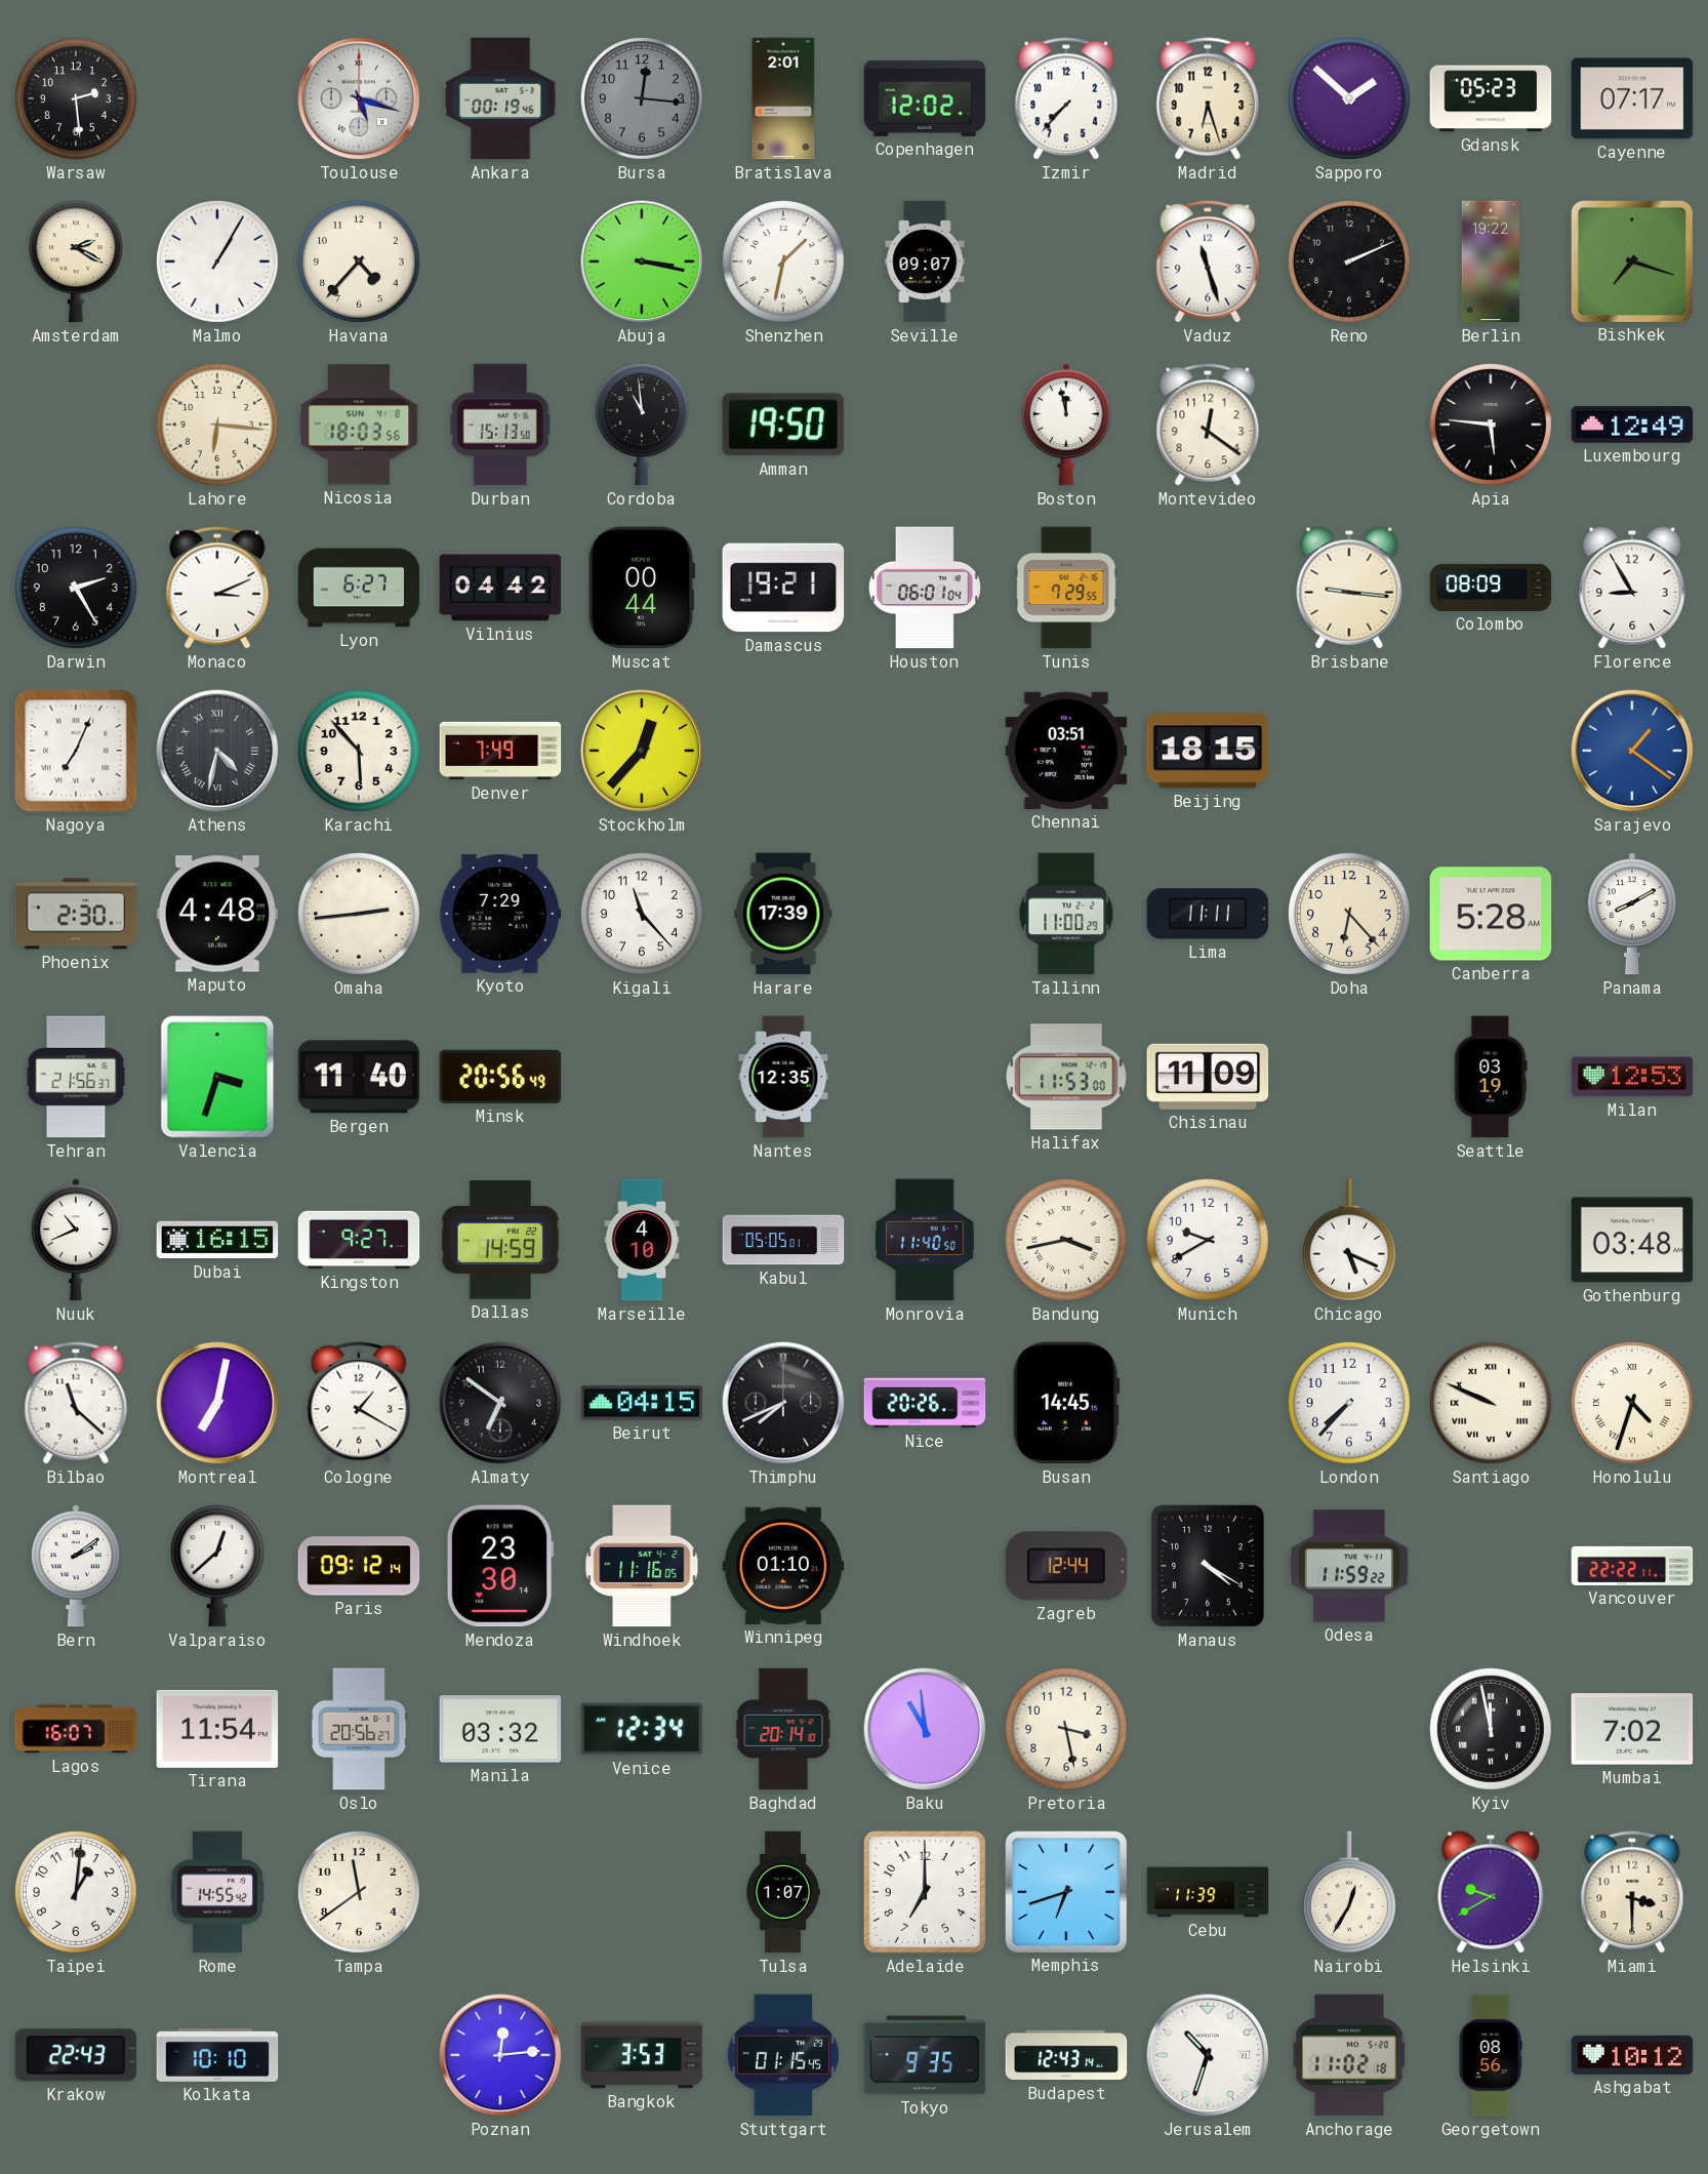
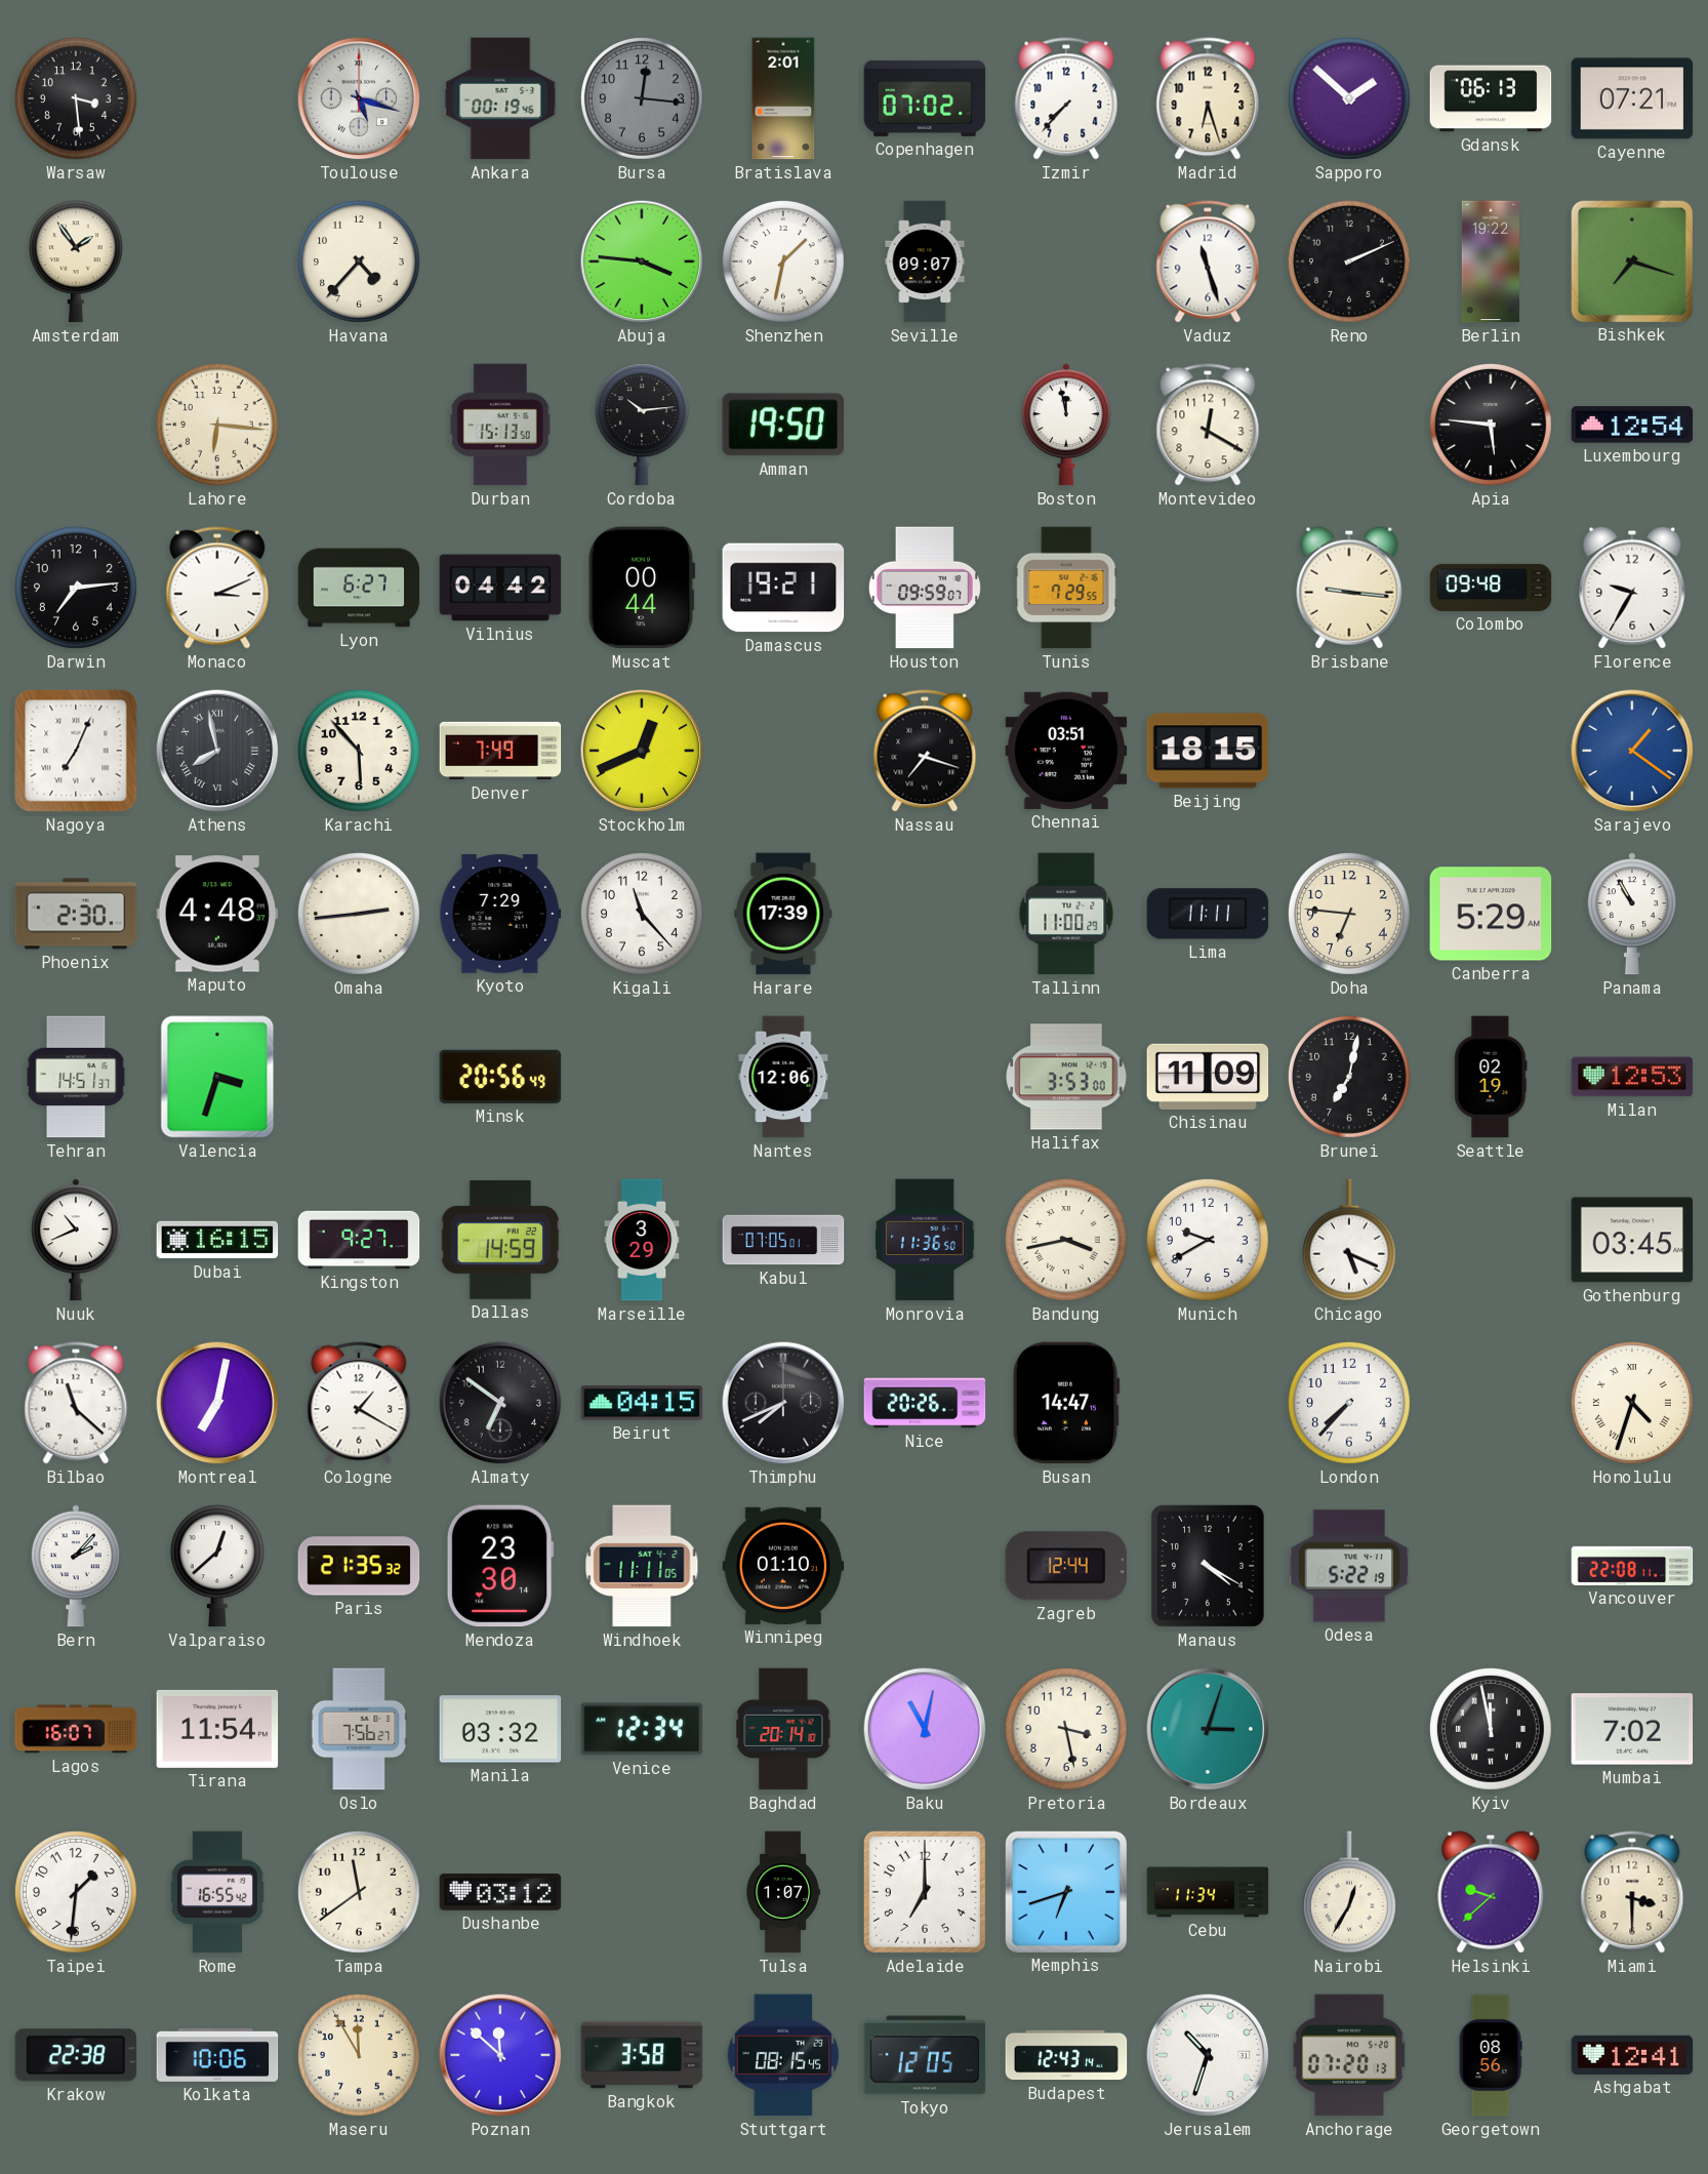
Warsaw: 2:29 -> 3:29
Copenhagen: 12:02 -> 07:02
Gdansk: 05:23 -> 06:13
Cayenne: 07:17 -> 07:21
Amsterdam: 2:20 -> 1:54
Malmo: 1:05 -> none
Abuja: 3:17 -> 3:46
Nicosia: 18:03 -> none
Cordoba: 10:59 -> 10:14
Montevideo: 12:21 -> 12:20
Luxembourg: 12:49 -> 12:54
Darwin: 2:25 -> 7:14
Houston: 06:01 -> 09:59
Colombo: 08:09 -> 09:48
Florence: 8:55 -> 9:35
Athens: 4:32 -> 7:58
Stockholm: 12:37 -> 12:41
Nassau: none -> 7:18
Doha: 6:23 -> 6:46
Canberra: 5:28 -> 5:29
Panama: 8:10 -> 10:55
Tehran: 21:56 -> 14:51
Bergen: 11:40 -> none
Nantes: 12:35 -> 12:06
Halifax: 11:53 -> 3:53
Brunei: none -> 7:02
Seattle: 03:19 -> 02:19
Marseille: 4:10 -> 3:29
Kabul: 05:05 -> 07:05
Monrovia: 11:40 -> 11:36
Gothenburg: 03:48 -> 03:45
Busan: 14:45 -> 14:47
Santiago: 9:49 -> none
Bern: 2:09 -> 2:07
Paris: 09:12 -> 21:35
Windhoek: 11:16 -> 11:11
Odesa: 11:59 -> 5:22
Vancouver: 22:22 -> 22:08
Oslo: 20:56 -> 7:56
Baku: 10:59 -> 11:02
Bordeaux: none -> 3:03
Taipei: 1:01 -> 1:31
Rome: 14:55 -> 16:55
Dushanbe: none -> 03:12
Cebu: 11:39 -> 11:34
Helsinki: 9:40 -> 9:38
Krakow: 22:43 -> 22:38
Kolkata: 10:10 -> 10:06
Maseru: none -> 11:55
Poznan: 12:14 -> 11:52
Bangkok: 3:53 -> 3:58
Stuttgart: 01:15 -> 08:15
Tokyo: 9:35 -> 12:05
Anchorage: 11:02 -> 07:20
Ashgabat: 10:12 -> 12:41
